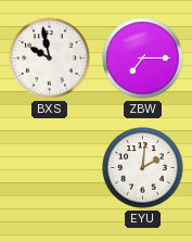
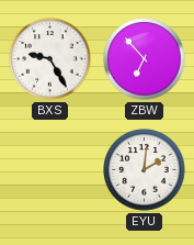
BXS: 9:58 -> 9:25
ZBW: 7:15 -> 6:53
